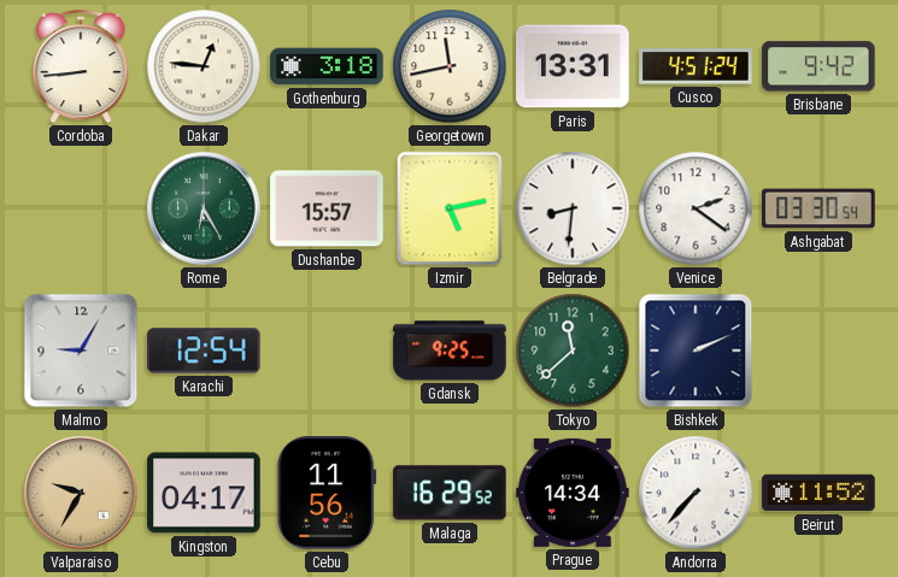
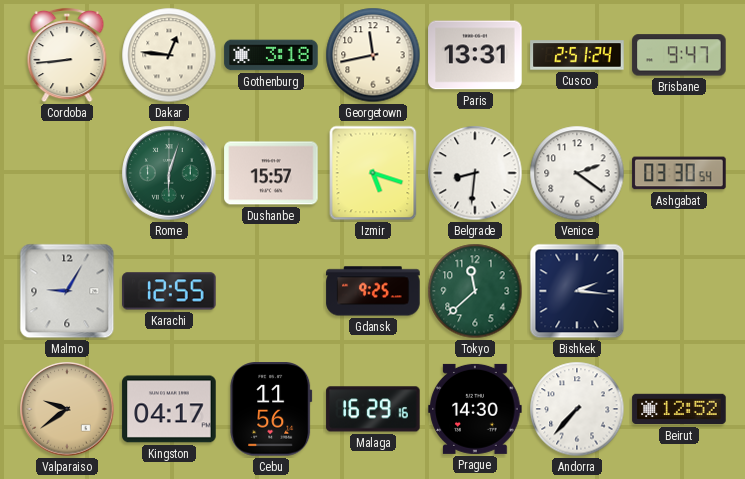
Cusco: 4:51 -> 2:51
Brisbane: 9:42 -> 9:47
Rome: 6:25 -> 6:03
Izmir: 5:13 -> 5:18
Karachi: 12:54 -> 12:55
Bishkek: 2:11 -> 2:16
Valparaiso: 9:35 -> 9:39
Malaga: 16:29:52 -> 16:29:16
Prague: 14:34 -> 14:30
Beirut: 11:52 -> 12:52
